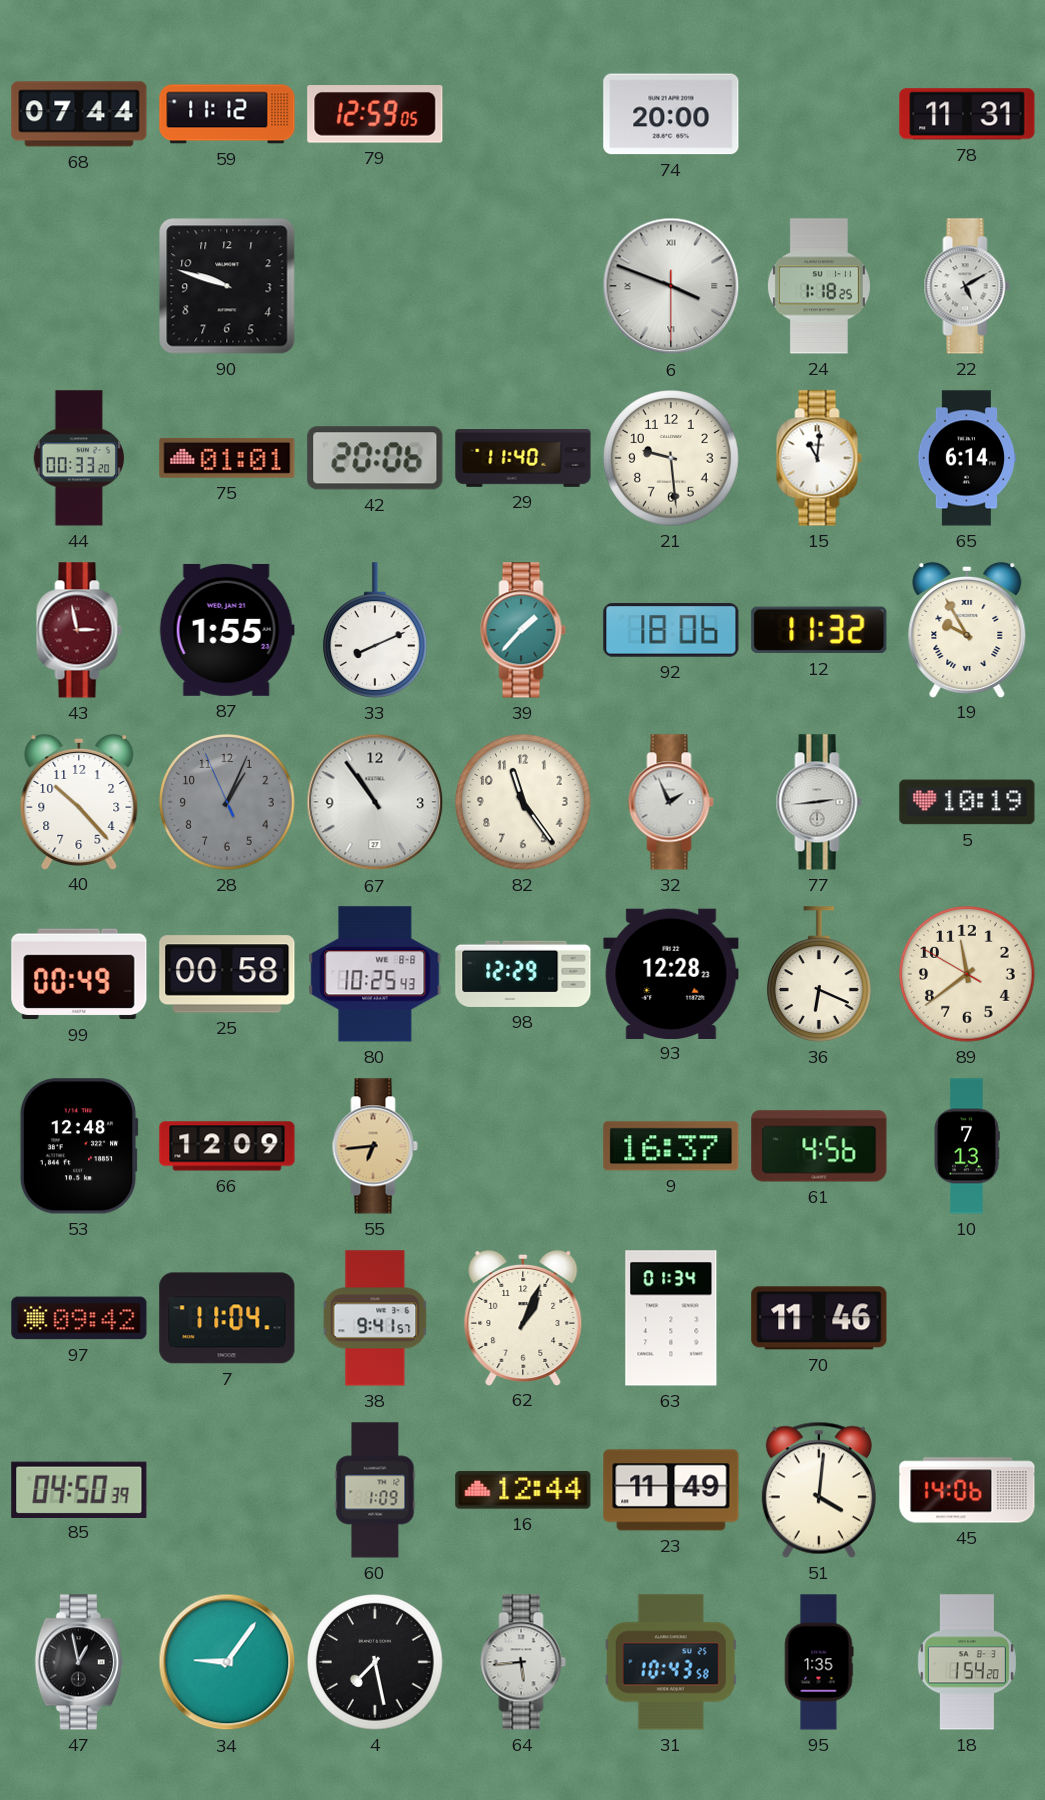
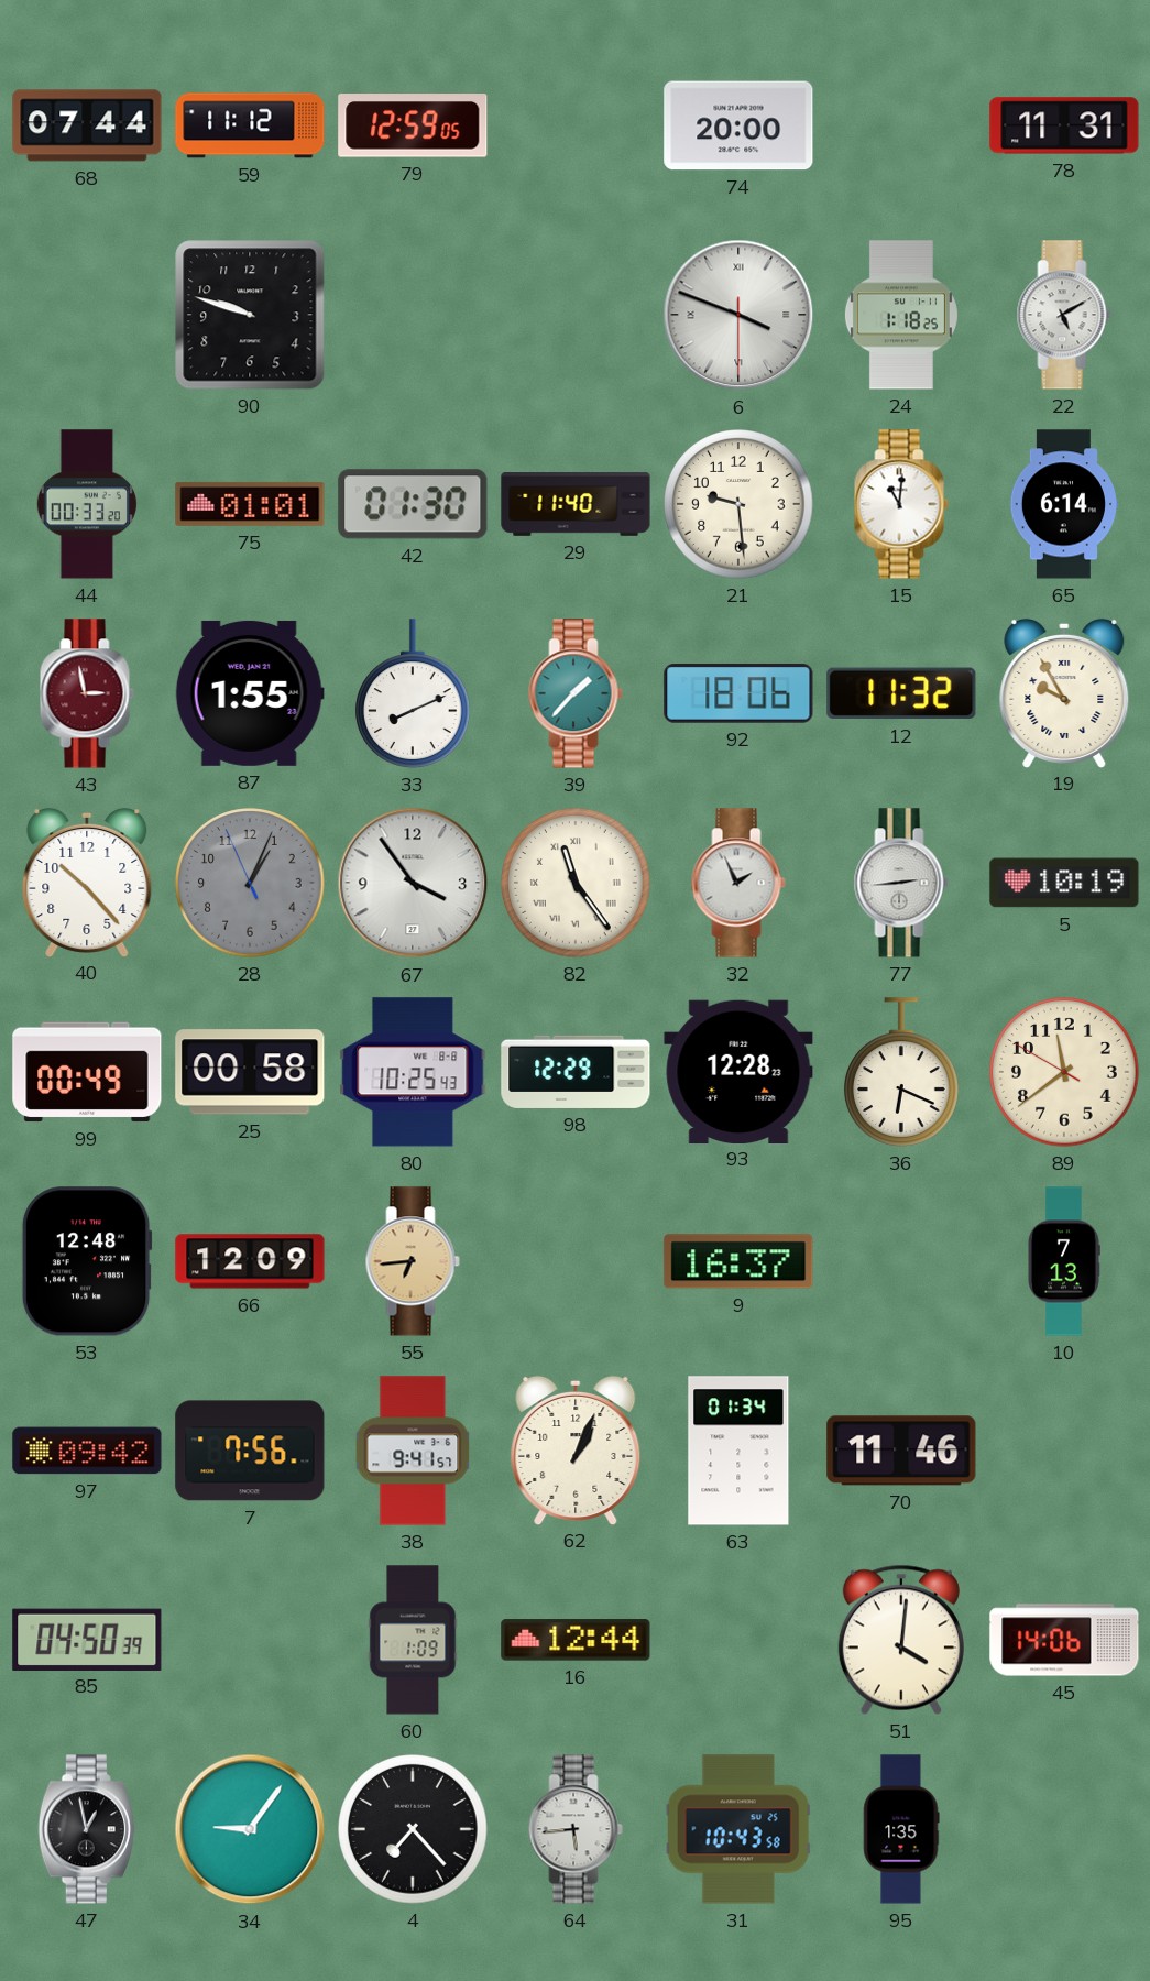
42: 20:06 -> 01:30
67: 10:54 -> 3:54
82 numerals: Arabic -> Roman
61: 4:56 -> none
7: 11:04 -> 7:56
23: 11:49 -> none
4: 7:28 -> 7:23
18: 1:54 -> none
